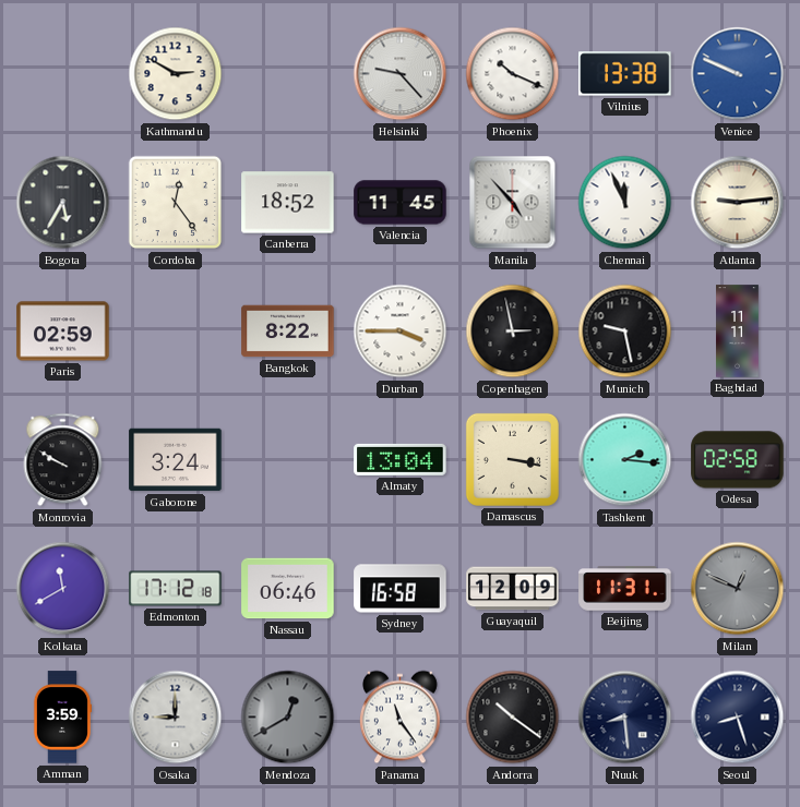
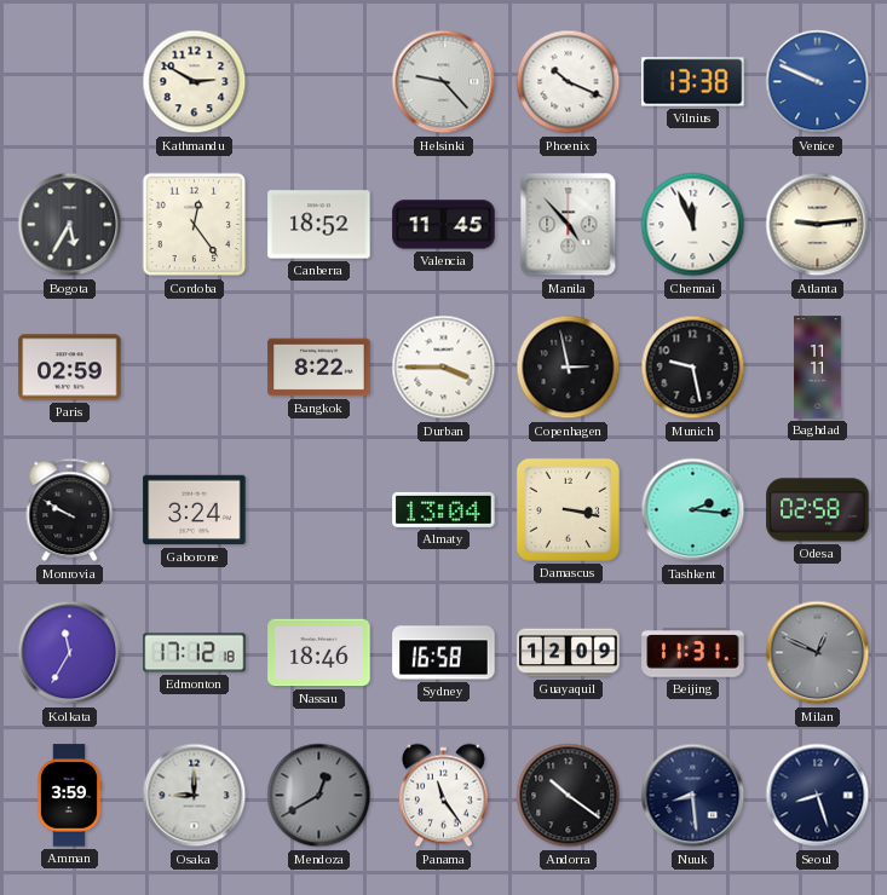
Kolkata: 11:40 -> 11:35
Nassau: 06:46 -> 18:46
